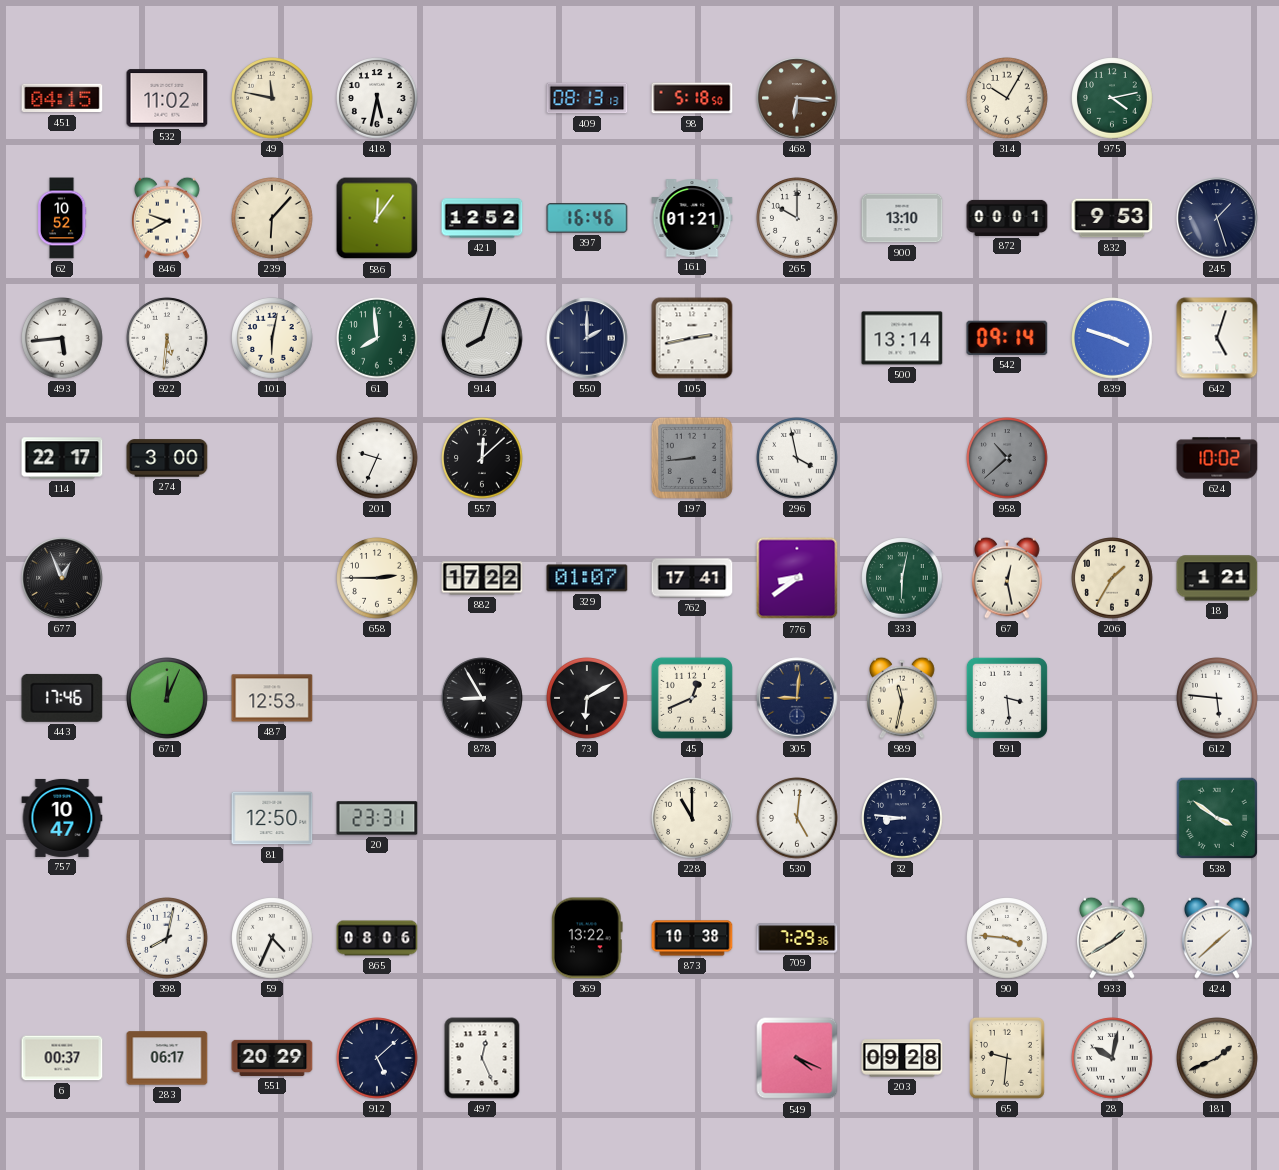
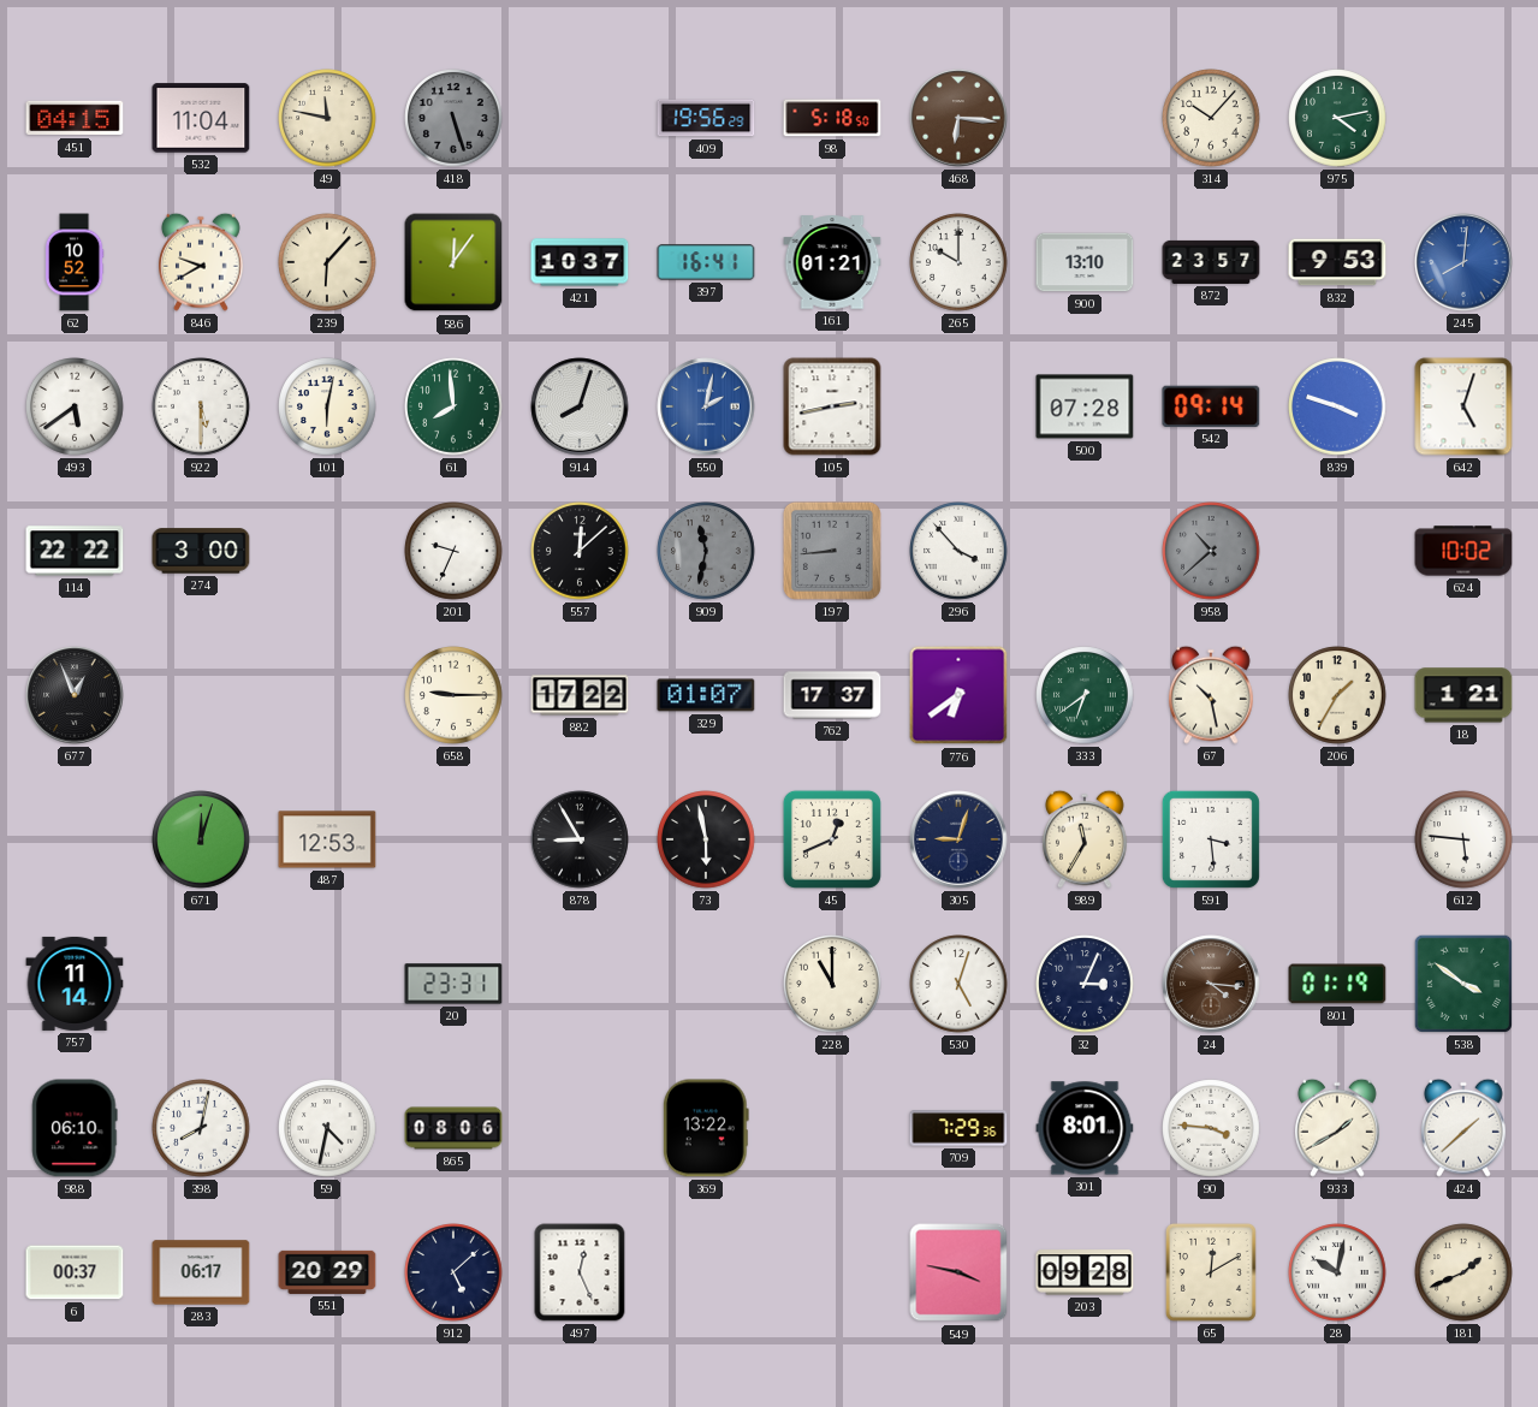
532: 11:02 -> 11:04
418: 5:32 -> 5:27
418 dial: white -> grey
409: 08:13 -> 19:56
314: 10:05 -> 10:07
421: 12:52 -> 10:37
397: 16:46 -> 16:41
872: 00:01 -> 23:57
245: 1:27 -> 8:01
245 dial: navy -> blue
493: 5:44 -> 5:39
922: 5:31 -> 5:30
550: 2:00 -> 2:02
550 dial: navy -> blue
500: 13:14 -> 07:28
114: 22:17 -> 22:22
909: none -> 11:32
296: 3:58 -> 3:53
658: 2:45 -> 9:15
762: 17:41 -> 17:37
776: 8:39 -> 6:39
333: 6:02 -> 6:39
67: 12:28 -> 10:28
443: 17:46 -> none
671: 12:04 -> 12:03
73: 6:10 -> 5:58
305: 9:01 -> 9:03
989: 11:32 -> 11:35
757: 10:47 -> 11:14
81: 12:50 -> none
530: 5:01 -> 5:03
32: 8:46 -> 3:04
24: none -> 4:16
801: none -> 01:19
988: none -> 06:10
59: 4:34 -> 4:32
873: 10:38 -> none
301: none -> 8:01
549: 4:19 -> 3:47
65: 9:31 -> 12:10
